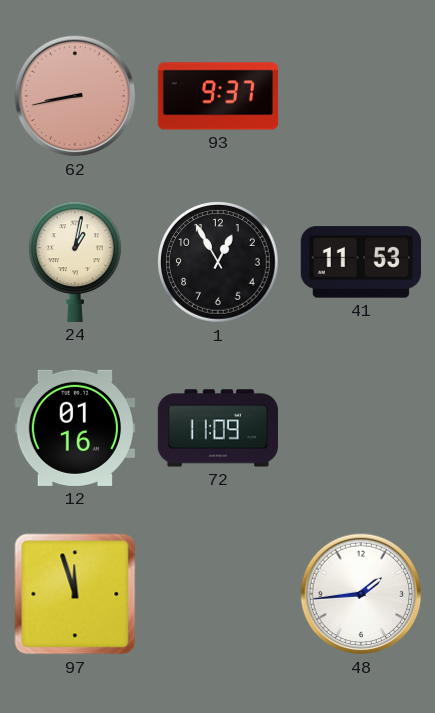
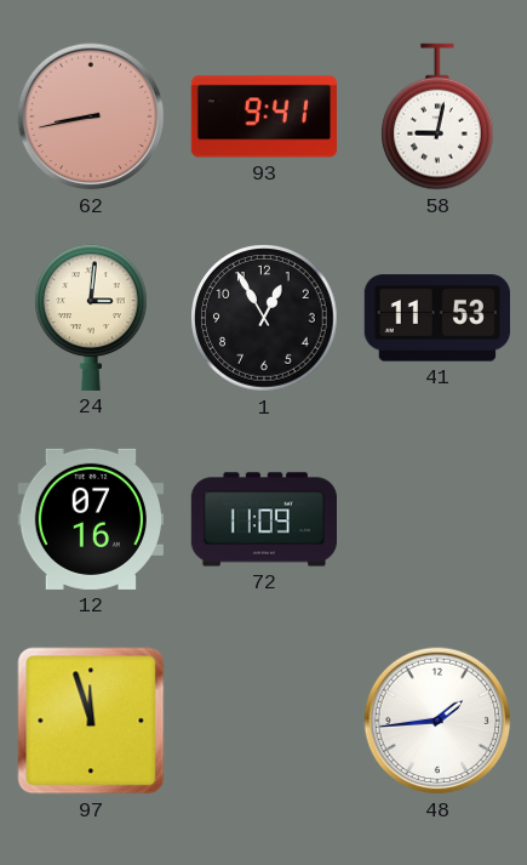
93: 9:37 -> 9:41
58: none -> 9:02
24: 1:02 -> 3:01
12: 01:16 -> 07:16
